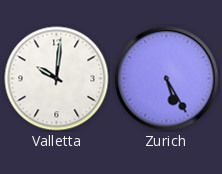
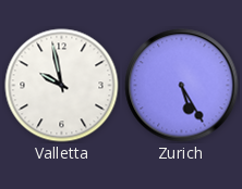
Valletta: 10:01 -> 9:58
